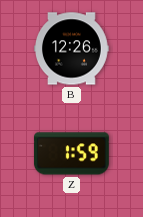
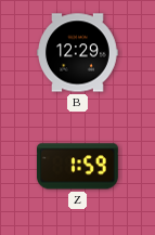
B: 12:26 -> 12:29
